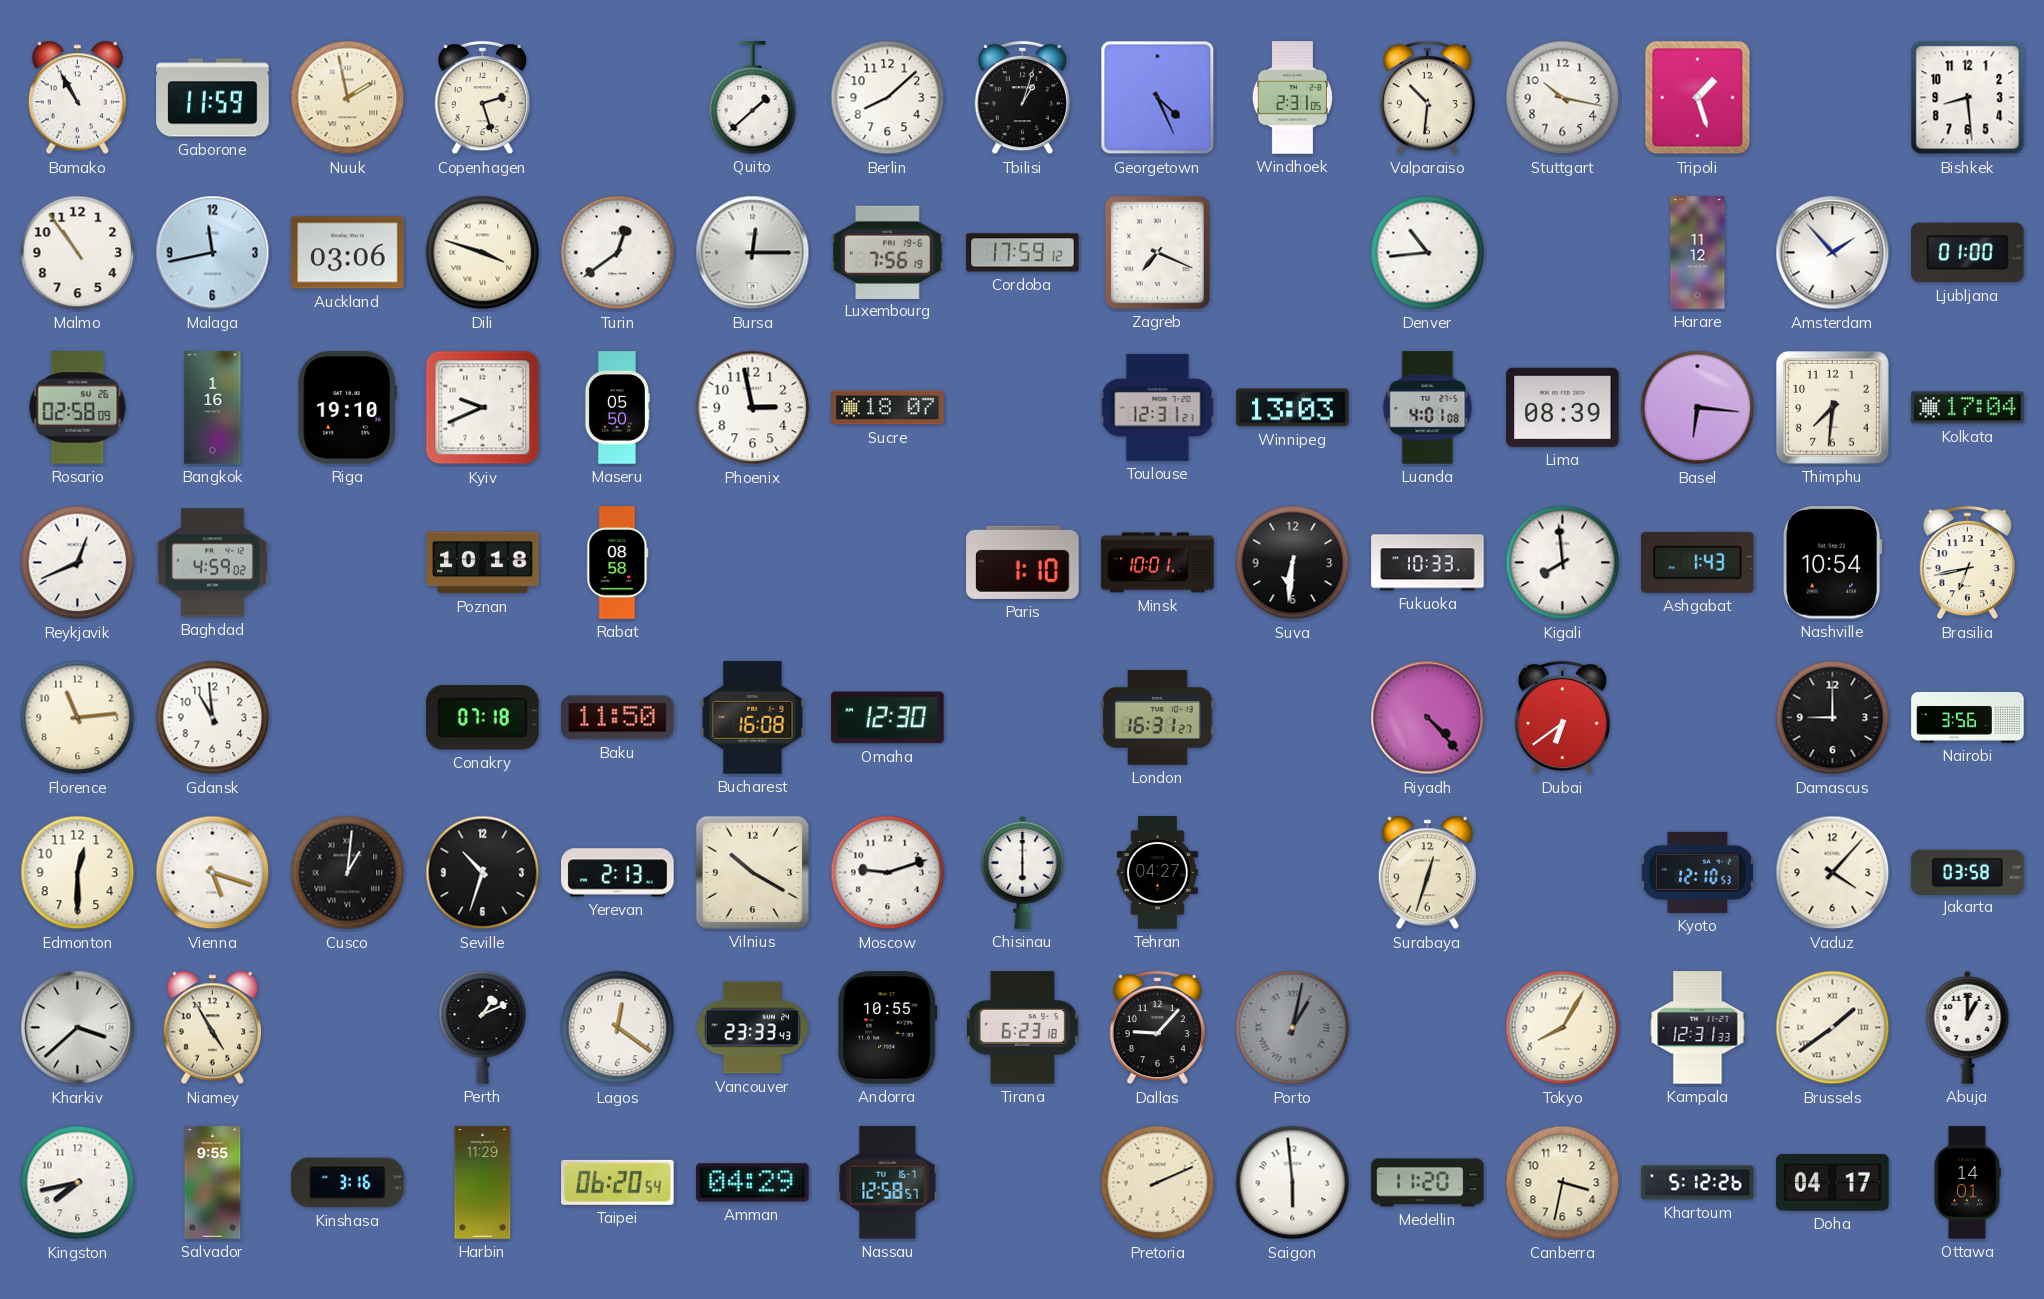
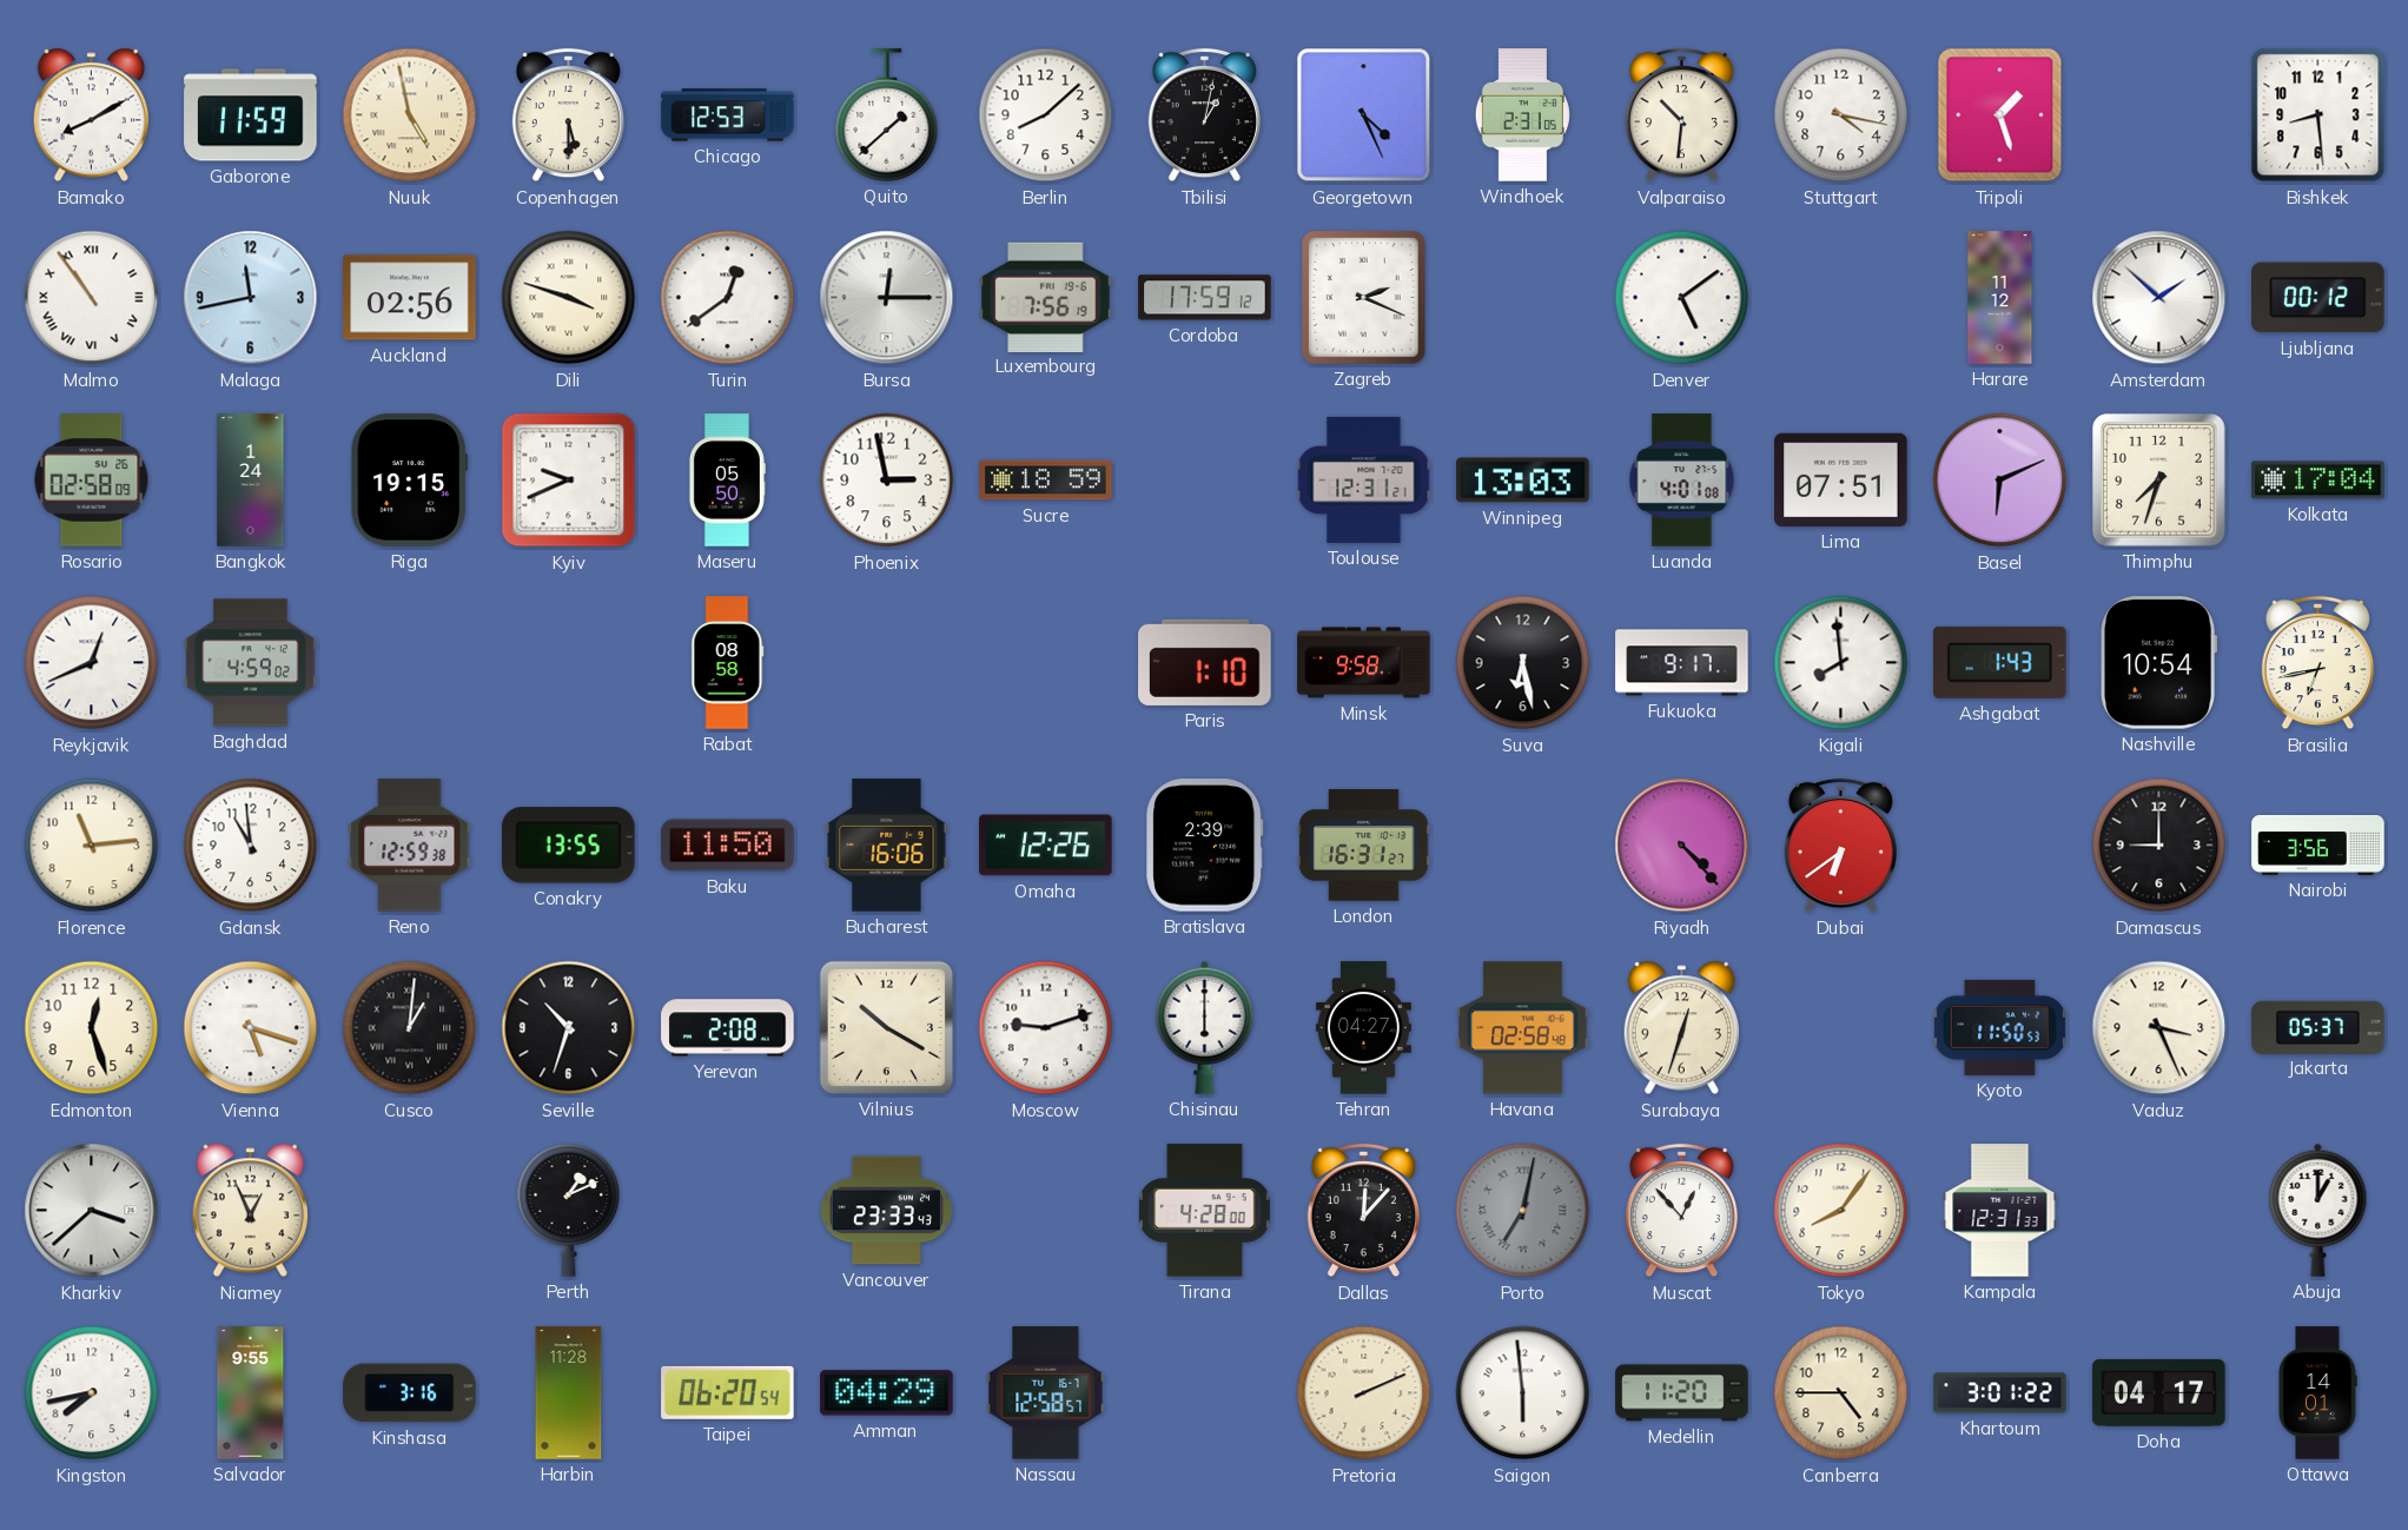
Bamako: 10:55 -> 8:10
Nuuk: 1:58 -> 4:58
Copenhagen: 2:27 -> 5:30
Chicago: none -> 12:53
Tbilisi: 1:03 -> 1:02
Stuttgart: 10:17 -> 4:17
Malmo numerals: Arabic -> Roman
Auckland: 03:06 -> 02:56
Zagreb: 7:19 -> 2:19
Denver: 10:44 -> 5:09
Amsterdam: 1:53 -> 1:52
Ljubljana: 01:00 -> 00:12
Bangkok: 1:16 -> 1:24
Riga: 19:10 -> 19:15
Sucre: 18:07 -> 18:59
Lima: 08:39 -> 07:51
Basel: 6:16 -> 6:11
Thimphu: 7:31 -> 7:33
Poznan: 10:18 -> none
Minsk: 10:01 -> 9:58
Suva: 6:31 -> 6:28
Fukuoka: 10:33 -> 9:17
Reno: none -> 12:59
Conakry: 07:18 -> 13:55
Bucharest: 16:08 -> 16:06
Omaha: 12:30 -> 12:26
Bratislava: none -> 2:39
Edmonton: 12:30 -> 12:27
Yerevan: 2:13 -> 2:08
Havana: none -> 02:58
Kyoto: 12:10 -> 11:50
Vaduz: 4:07 -> 3:26
Jakarta: 03:58 -> 05:37
Niamey: 4:55 -> 12:56
Lagos: 12:21 -> none
Andorra: 10:55 -> none
Tirana: 6:23 -> 4:28
Dallas: 9:07 -> 12:07
Porto: 1:02 -> 7:02
Muscat: none -> 12:53
Tokyo: 8:05 -> 8:06
Brussels: 1:39 -> none
Harbin: 11:29 -> 11:28
Canberra: 3:32 -> 4:45
Khartoum: 5:12 -> 3:01
